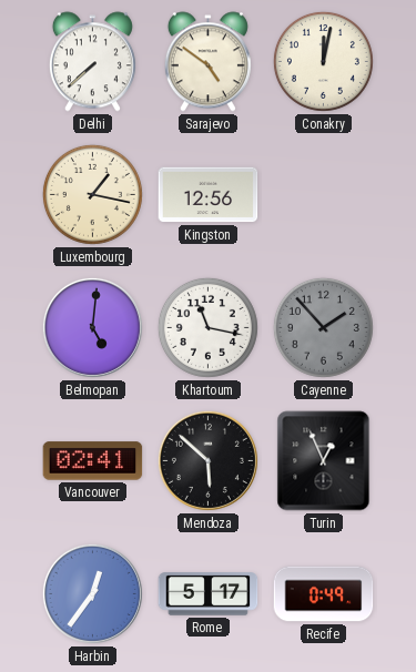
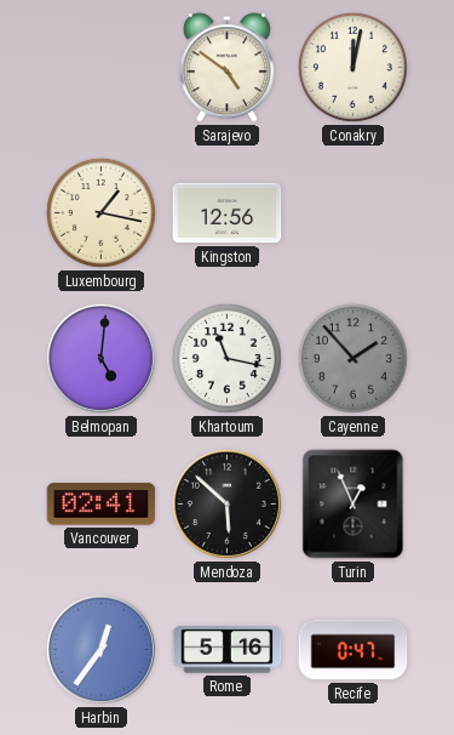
Delhi: 7:38 -> none
Rome: 5:17 -> 5:16
Recife: 0:49 -> 0:47
